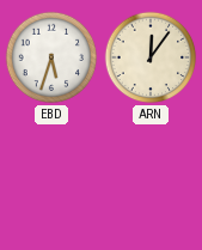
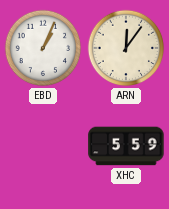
EBD: 5:33 -> 1:04
XHC: none -> 5:59
